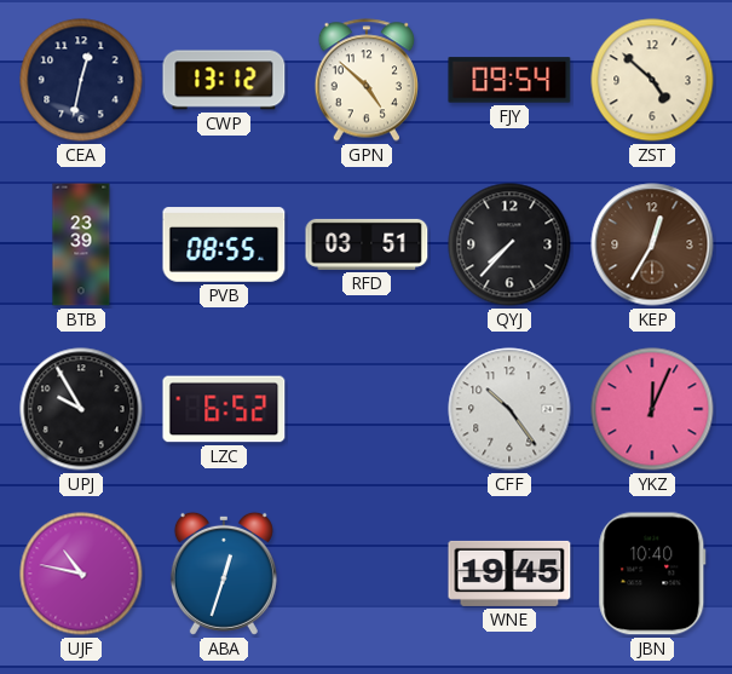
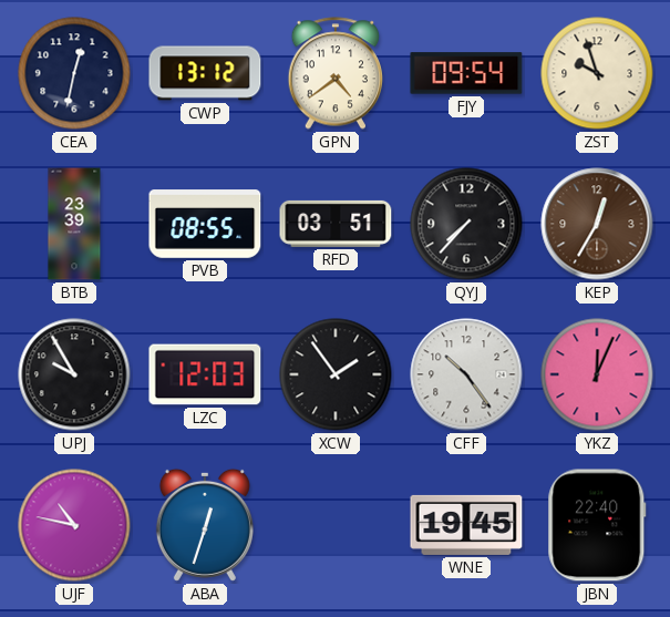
GPN: 4:52 -> 4:39
ZST: 4:52 -> 9:57
LZC: 6:52 -> 12:03
XCW: none -> 1:54
JBN: 10:40 -> 22:40
